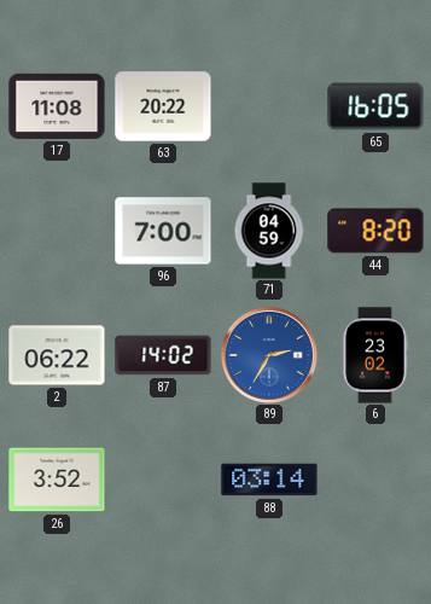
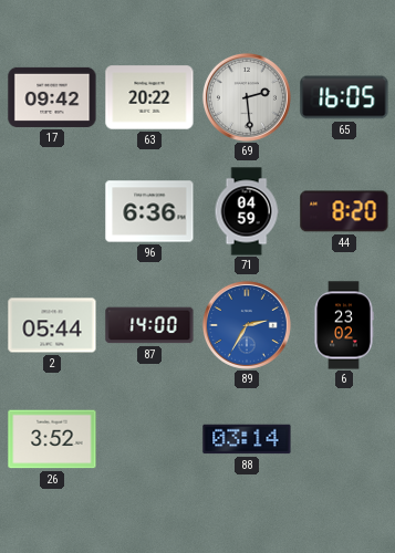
17: 11:08 -> 09:42
69: none -> 2:29
96: 7:00 -> 6:36
2: 06:22 -> 05:44
87: 14:02 -> 14:00
